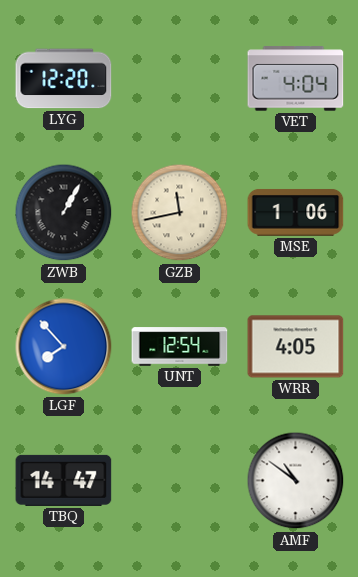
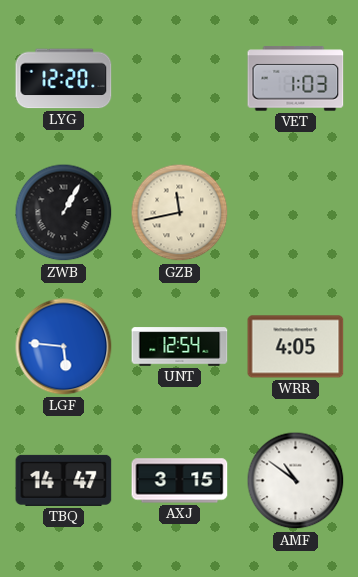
VET: 4:04 -> 1:03
MSE: 1:06 -> none
LGF: 7:53 -> 5:46
AXJ: none -> 3:15
